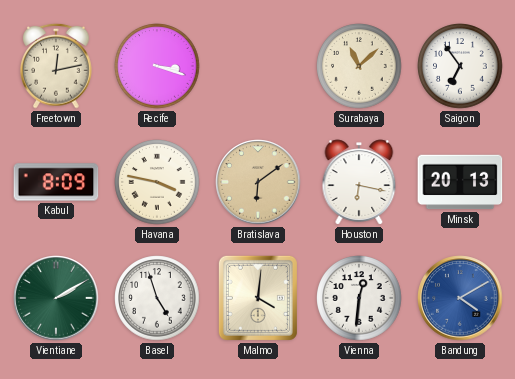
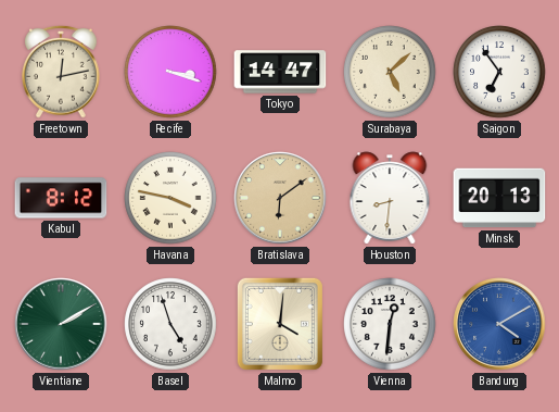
Tokyo: none -> 14:47
Surabaya: 11:08 -> 5:08
Kabul: 8:09 -> 8:12
Houston: 6:17 -> 8:31
